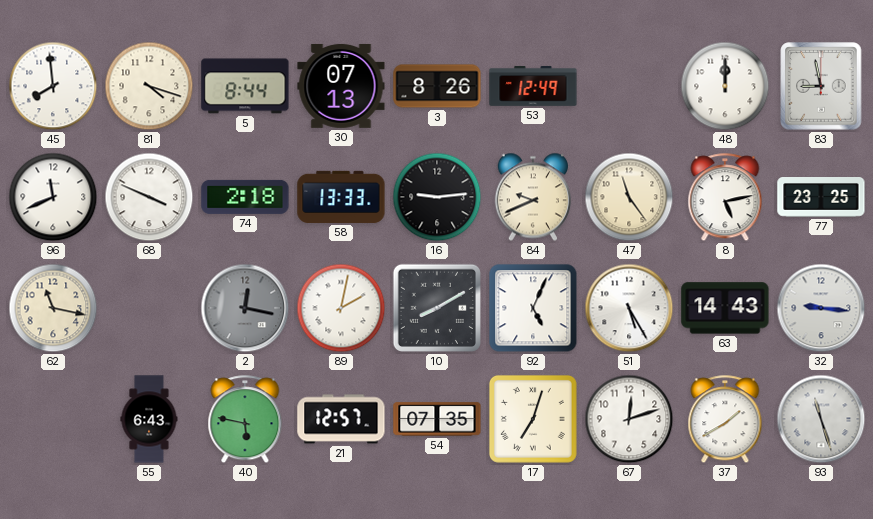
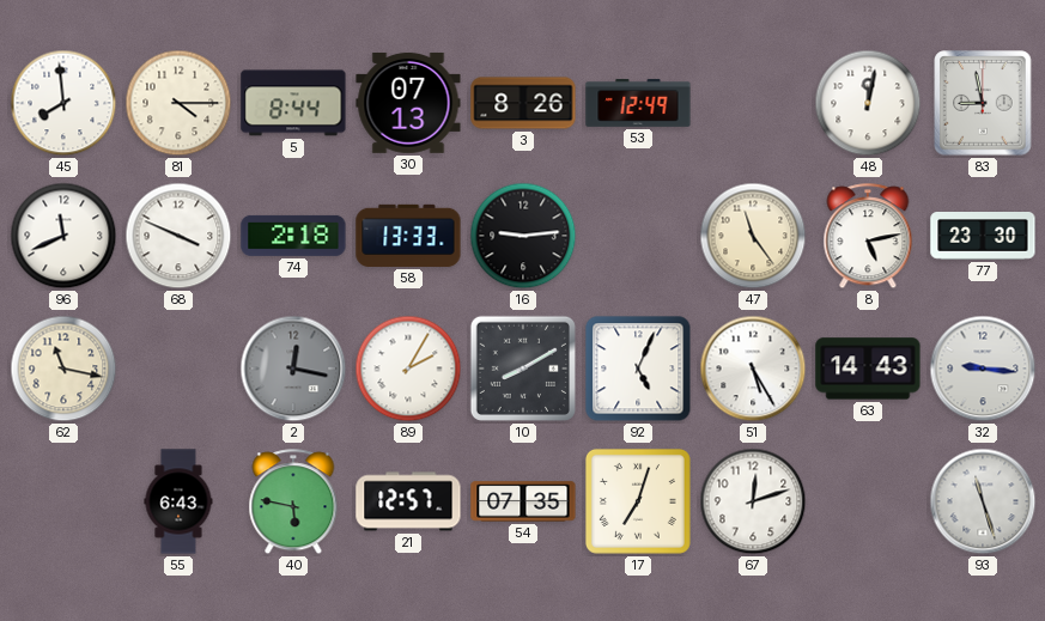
81: 4:18 -> 4:15
48: 12:00 -> 12:02
84: 9:41 -> none
77: 23:25 -> 23:30
89: 2:02 -> 2:05
37: 1:40 -> none
